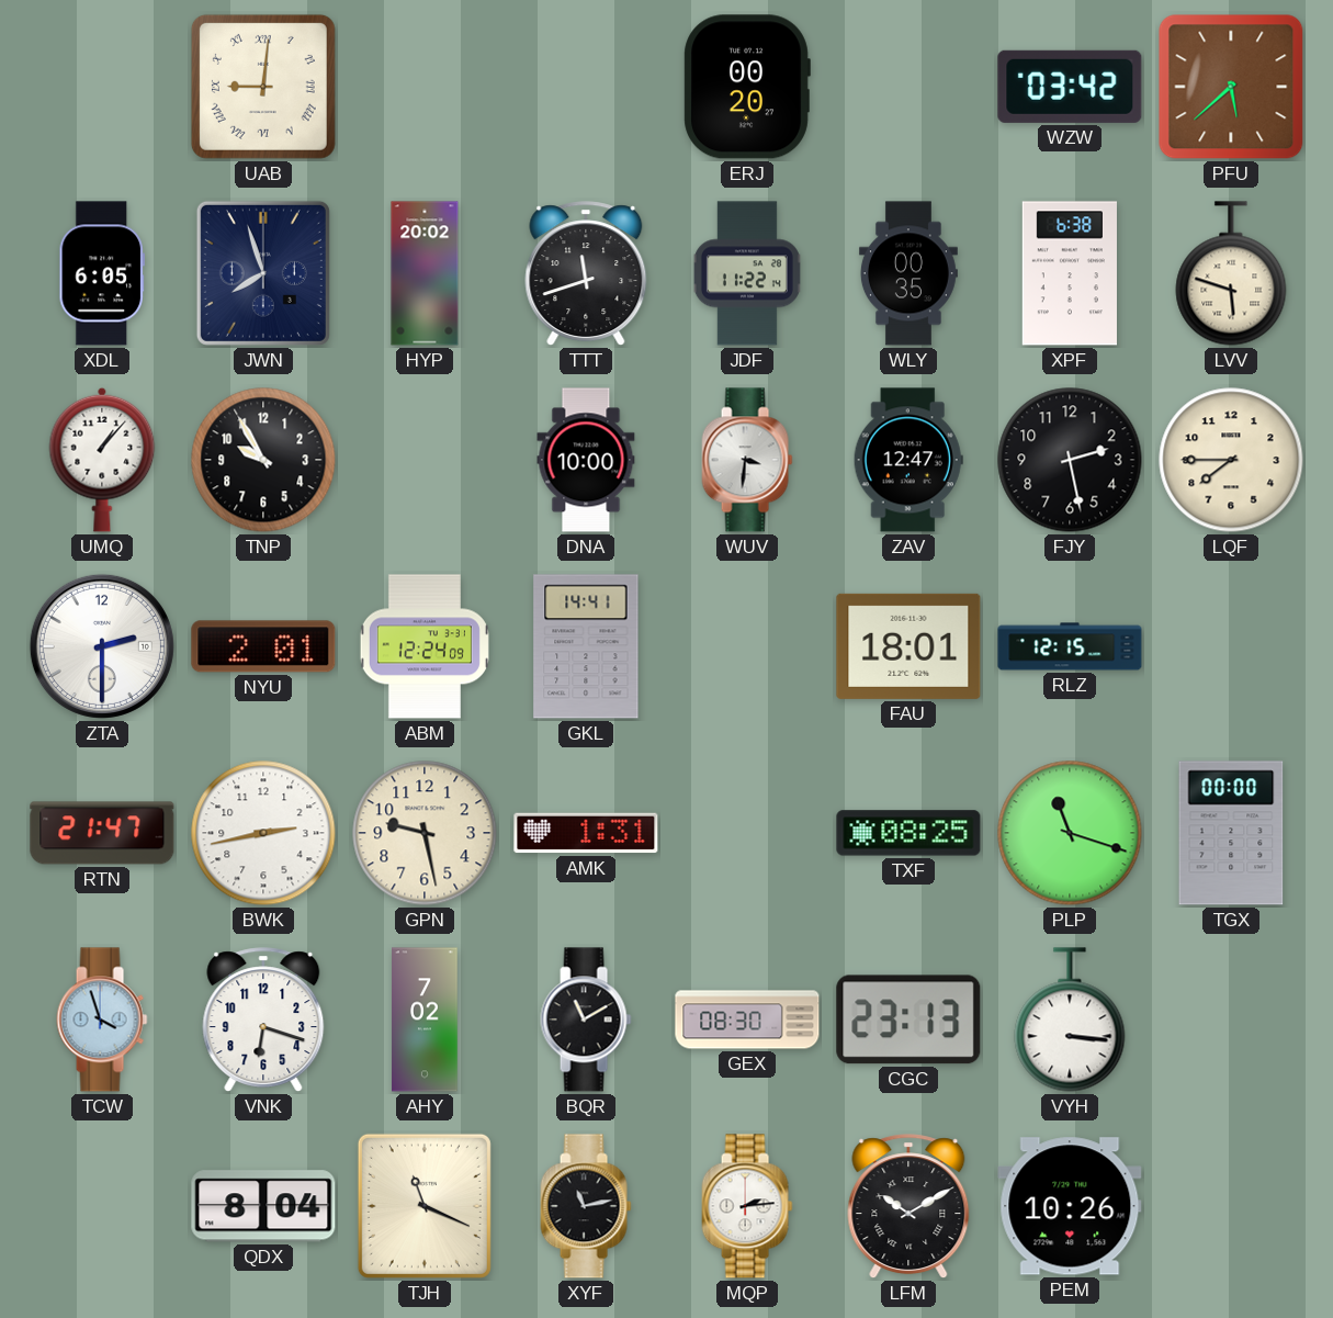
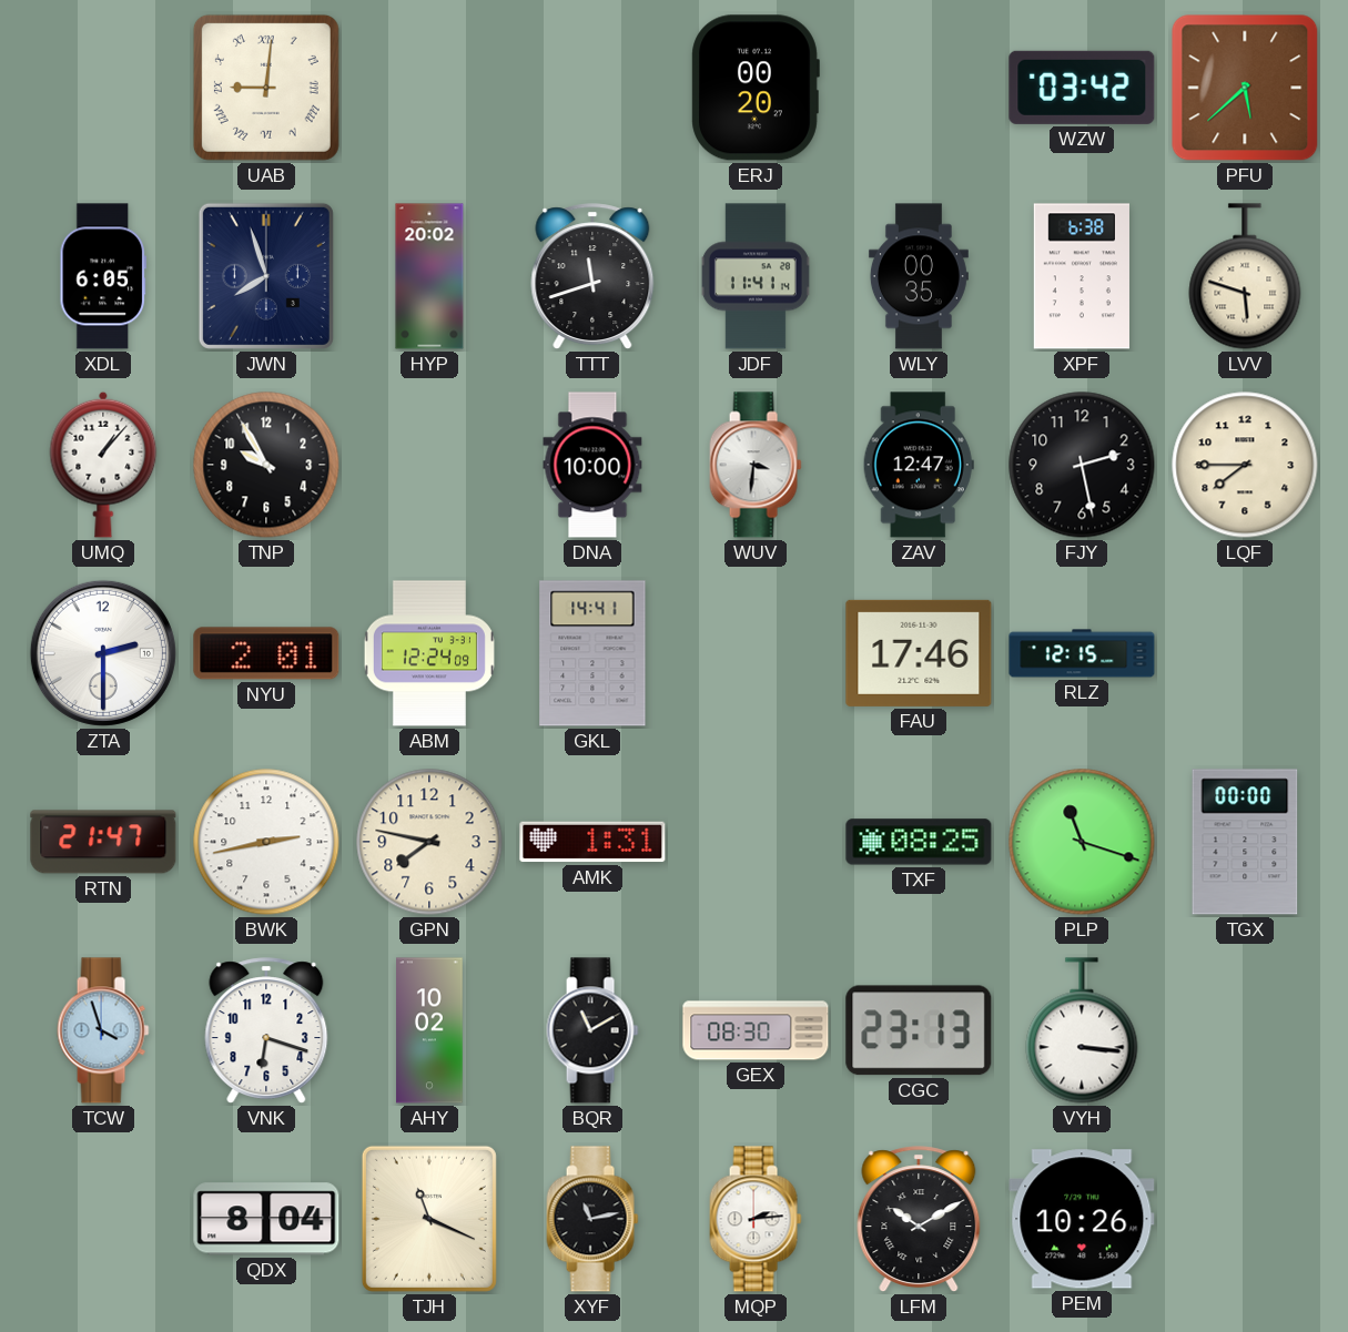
JDF: 11:22 -> 11:41
FAU: 18:01 -> 17:46
GPN: 9:28 -> 7:47
AHY: 7:02 -> 10:02
